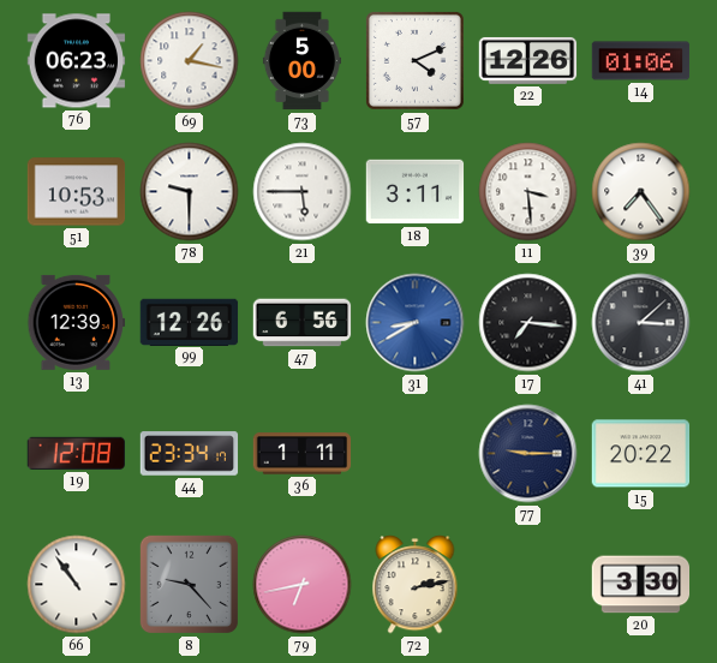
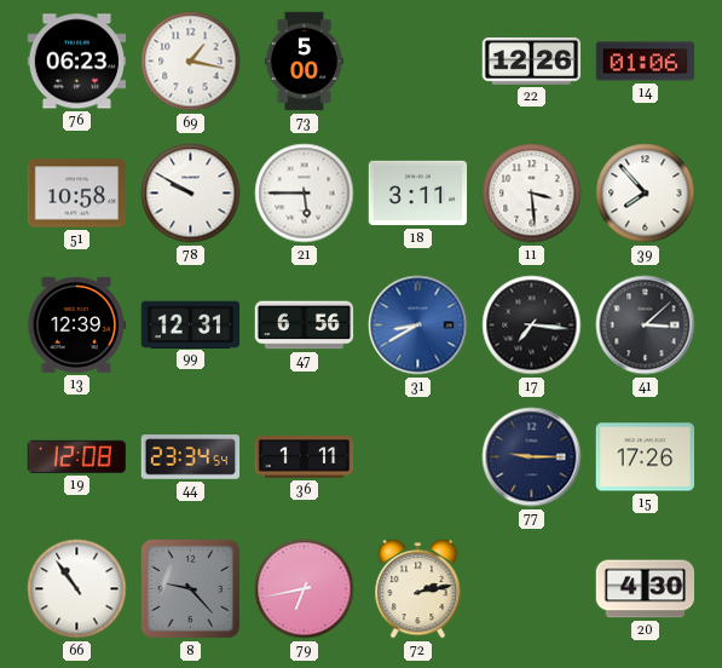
57: 4:11 -> none
51: 10:53 -> 10:58
78: 9:30 -> 9:50
39: 7:24 -> 7:53
99: 12:26 -> 12:31
44: 23:34:17 -> 23:34:54
15: 20:22 -> 17:26
20: 3:30 -> 4:30
